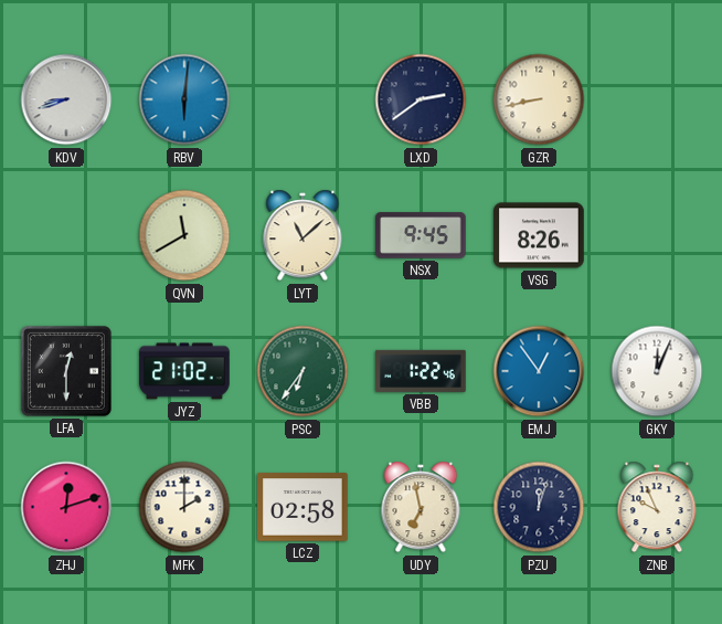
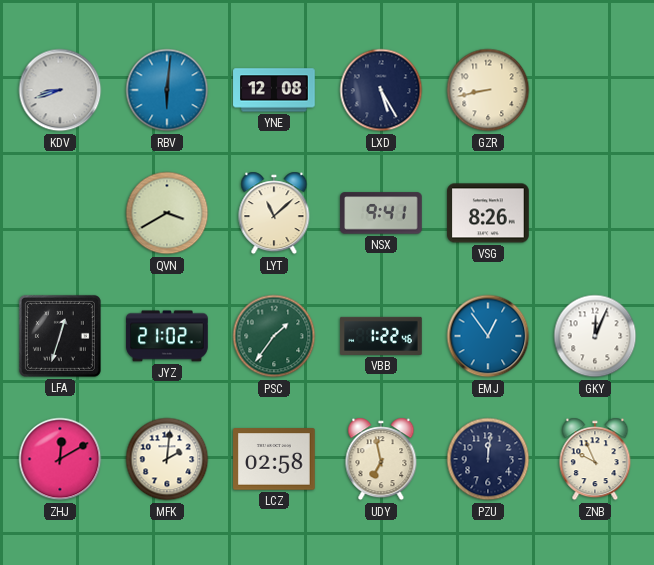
YNE: none -> 12:08
LXD: 2:39 -> 5:25
QVN: 11:40 -> 3:40
NSX: 9:45 -> 9:41
LFA: 12:30 -> 12:33
PSC: 6:36 -> 1:36
ZHJ: 12:12 -> 12:10
MFK: 2:00 -> 2:01
PZU: 12:03 -> 12:01
